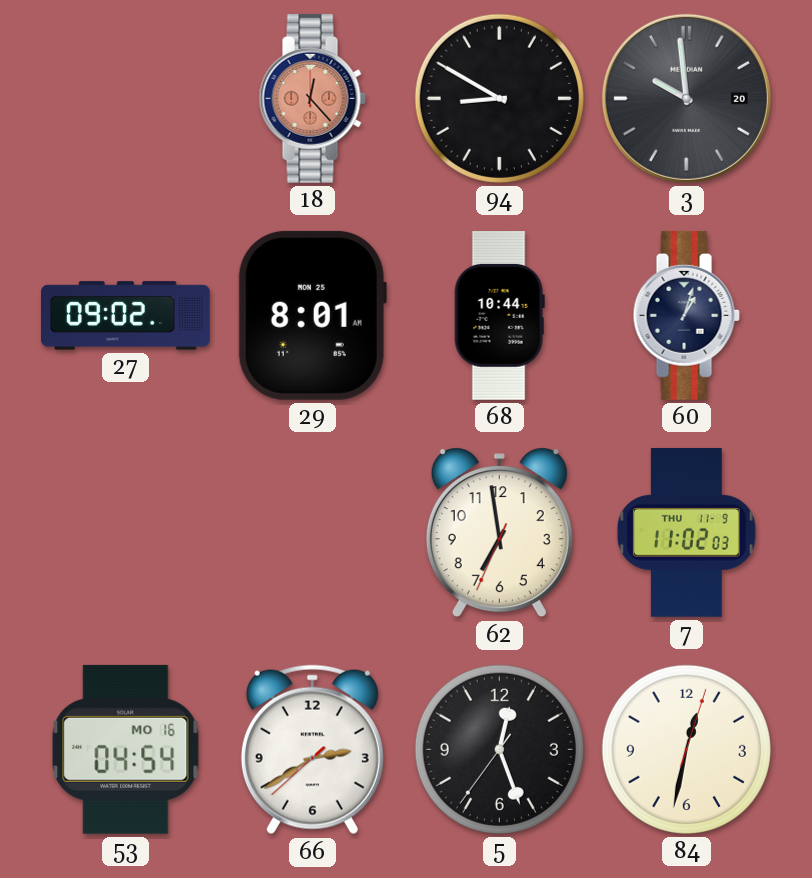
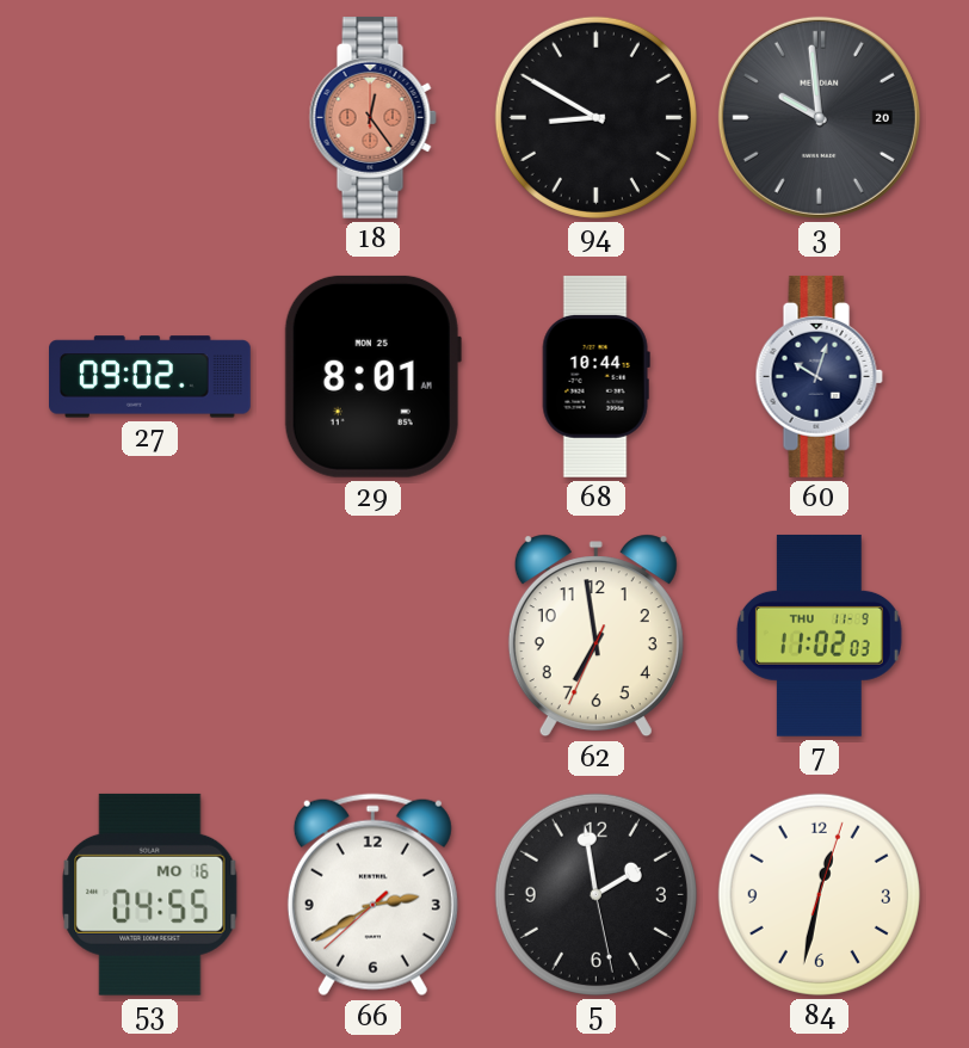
18: 12:23 -> 12:24
60: 1:03 -> 10:03
53: 04:54 -> 04:55
5: 12:26 -> 1:58
